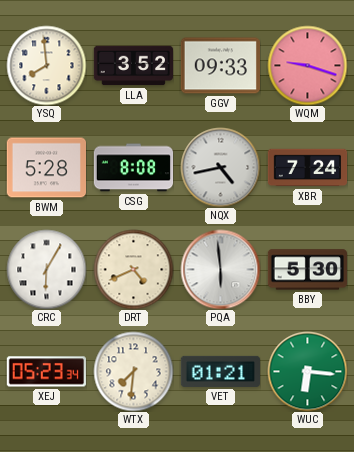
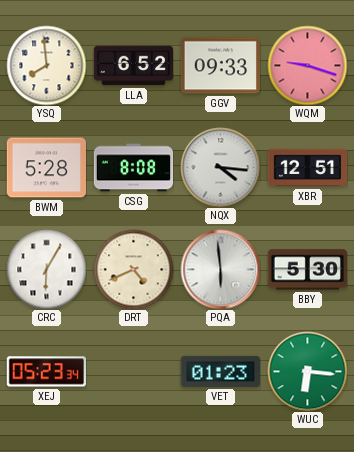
LLA: 3:52 -> 6:52
NQX: 4:43 -> 4:16
XBR: 7:24 -> 12:51
WTX: 7:31 -> none
VET: 01:21 -> 01:23
